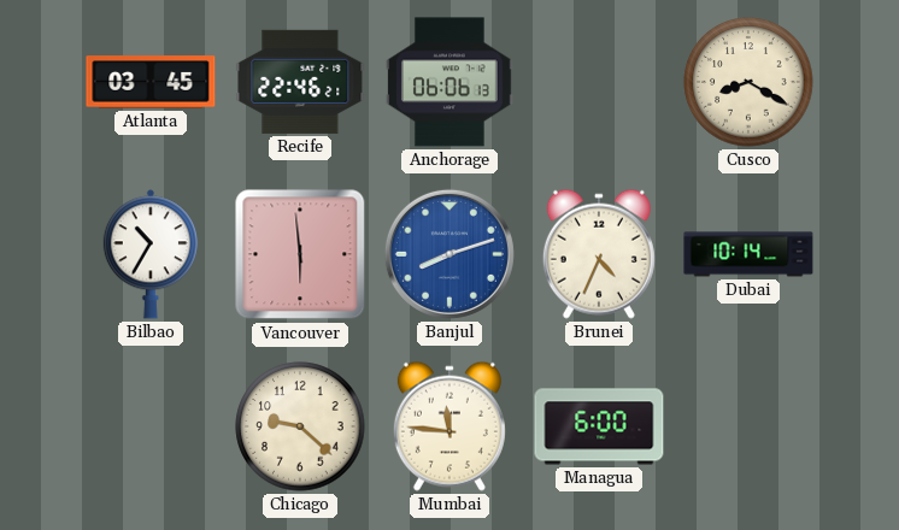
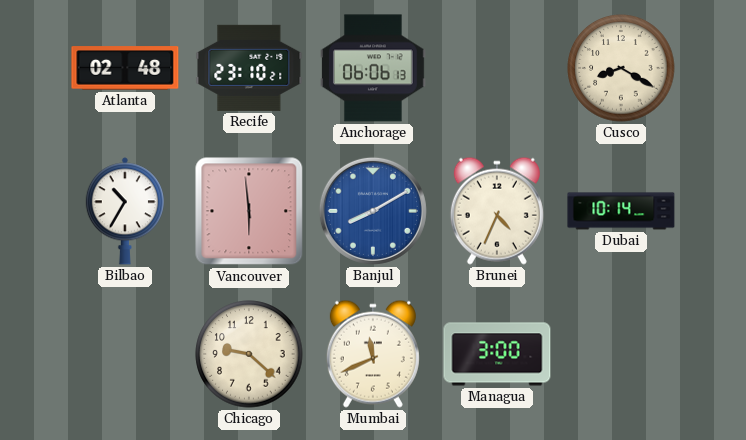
Atlanta: 03:45 -> 02:48
Recife: 22:46 -> 23:10
Banjul: 8:12 -> 8:10
Mumbai: 11:46 -> 11:41
Managua: 6:00 -> 3:00
